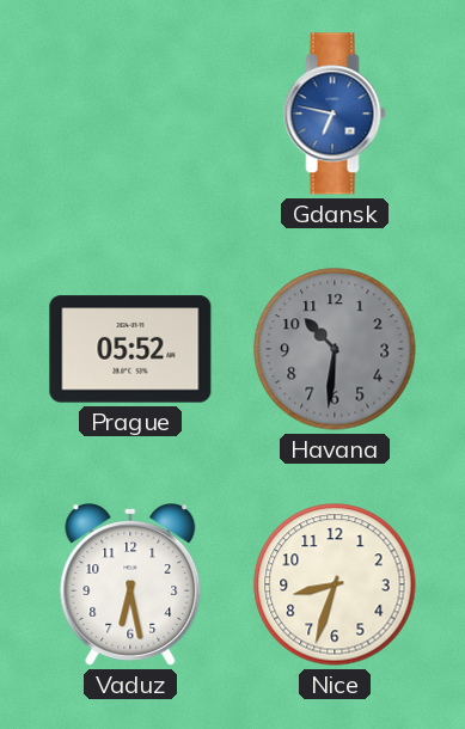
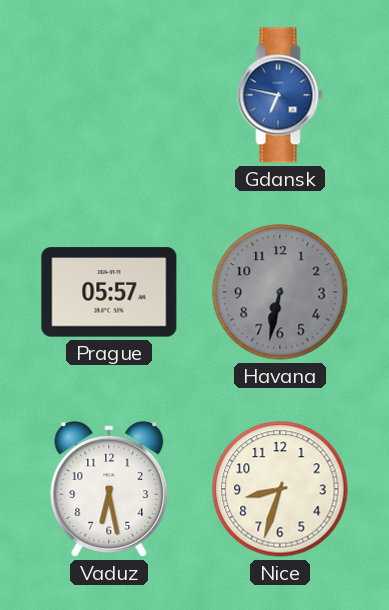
Prague: 05:52 -> 05:57
Havana: 10:31 -> 6:32
